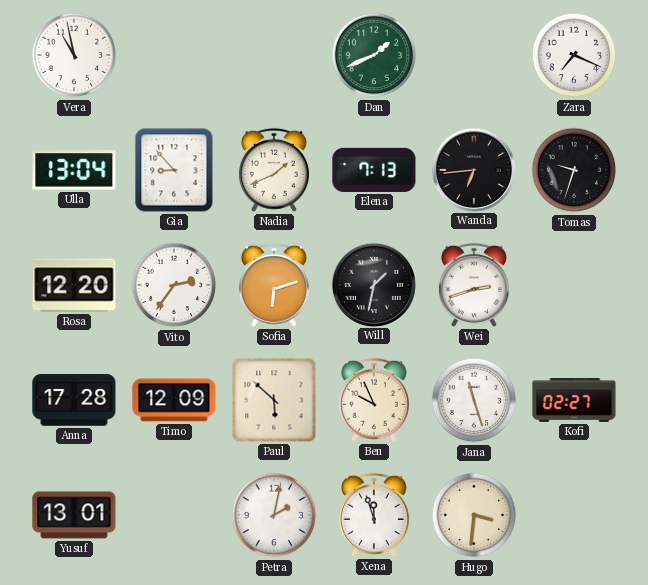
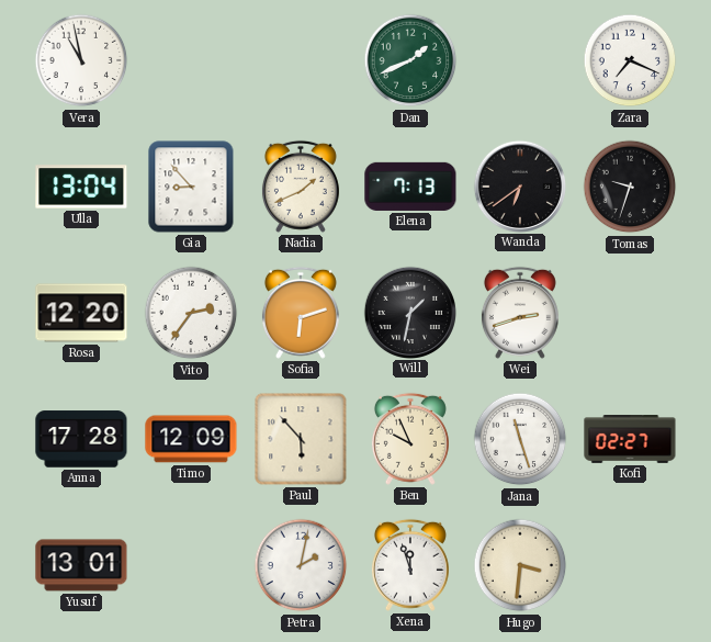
Wanda: 6:44 -> 6:39
Paul: 5:52 -> 5:53
